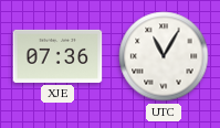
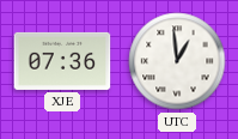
UTC: 11:05 -> 12:59
